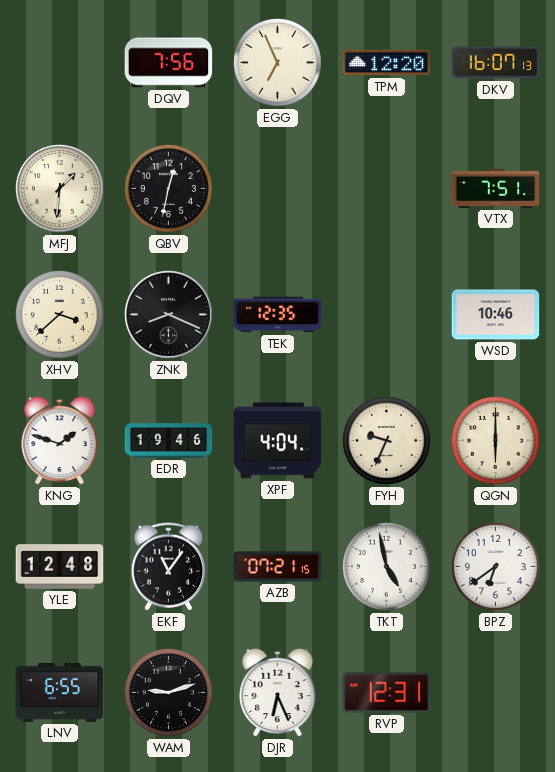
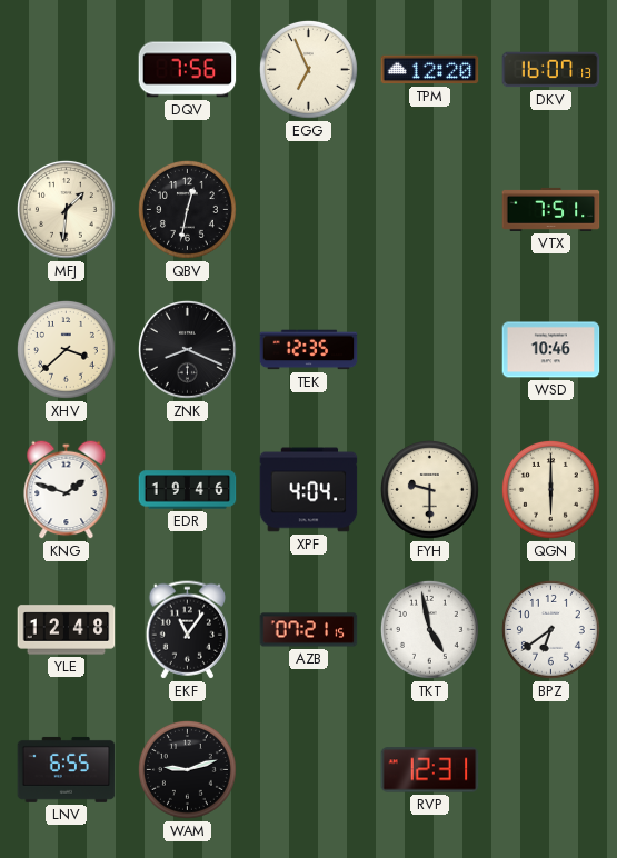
FYH: 9:34 -> 9:30
DJR: 6:26 -> none
